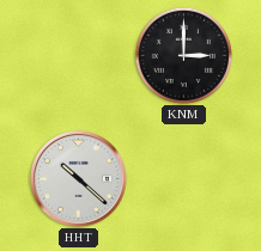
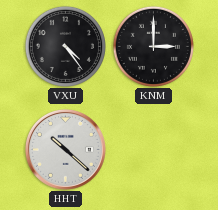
VXU: none -> 4:24
